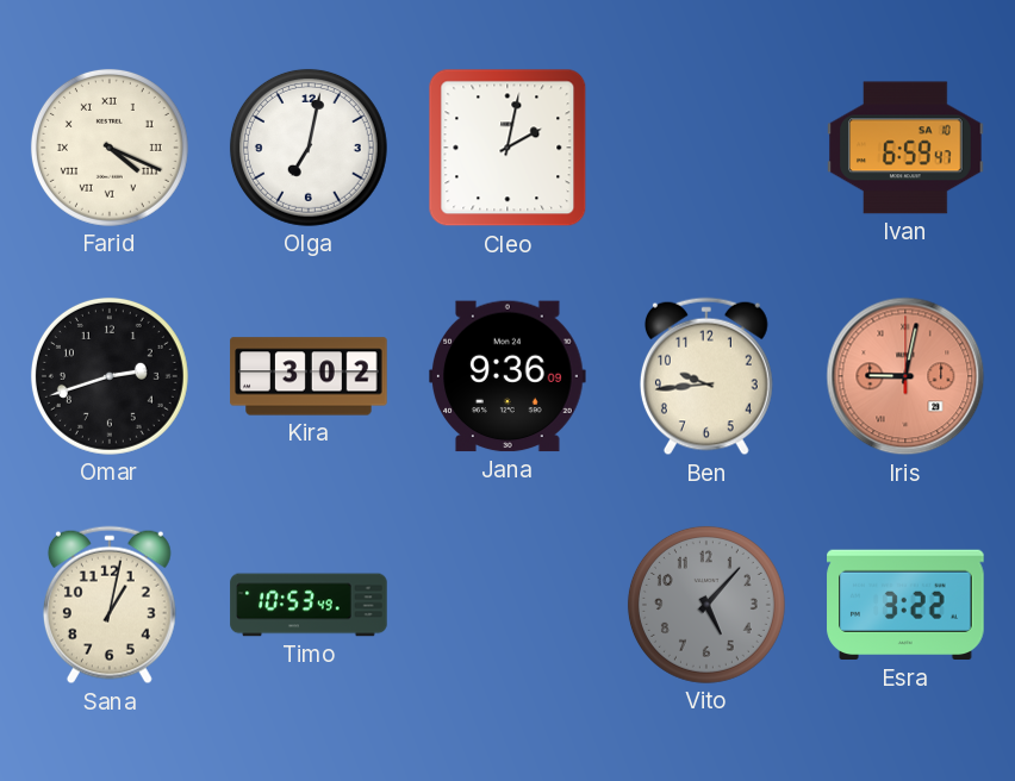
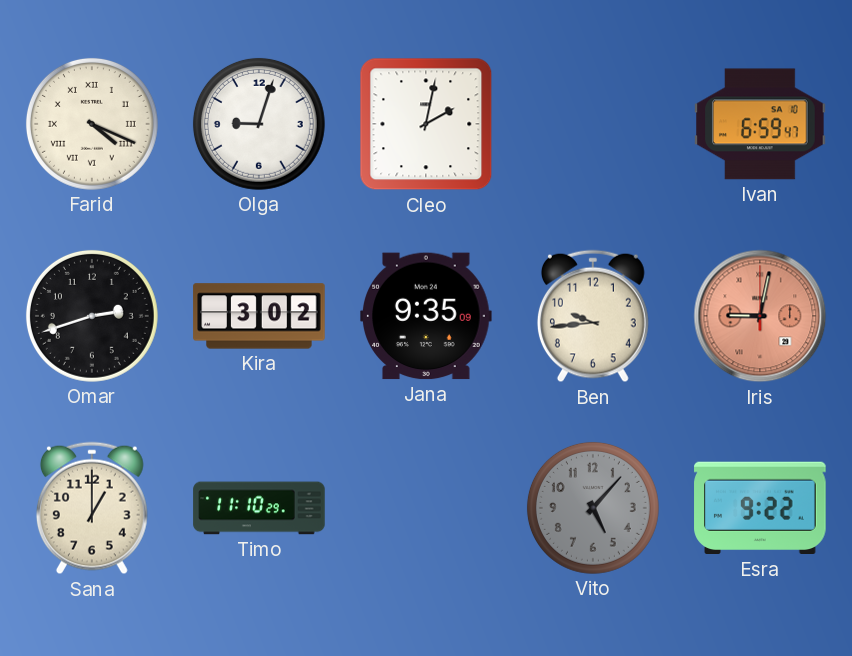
Olga: 7:02 -> 9:03
Jana: 9:36 -> 9:35
Sana: 1:02 -> 1:00
Timo: 10:53 -> 11:10
Esra: 3:22 -> 9:22
